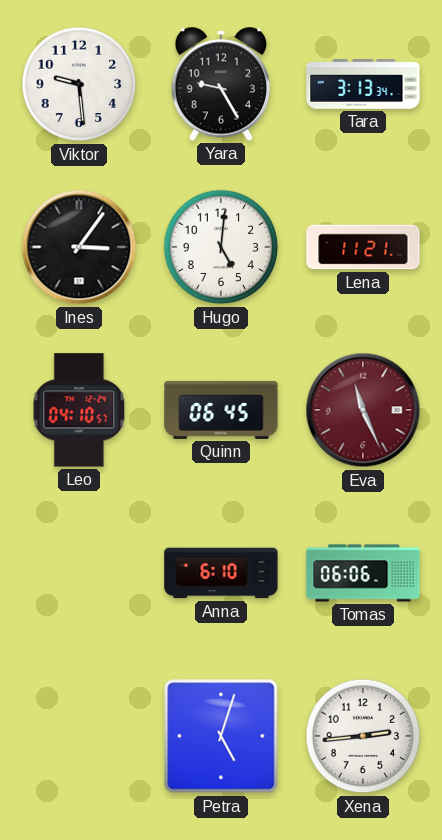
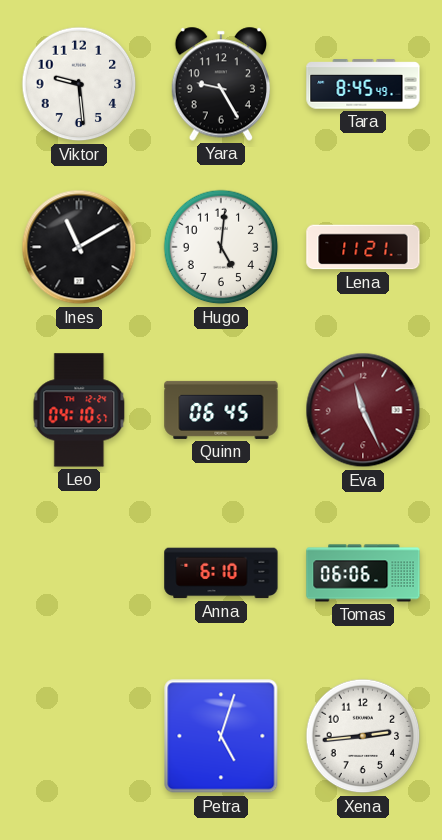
Tara: 3:13 -> 8:45
Ines: 3:06 -> 11:10
